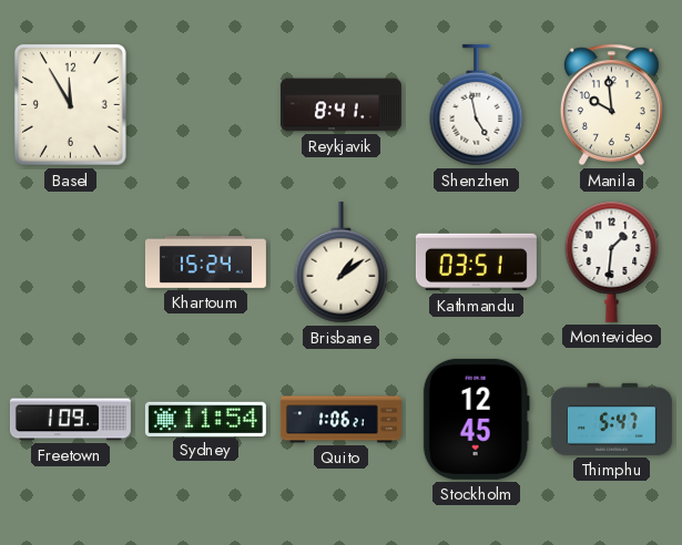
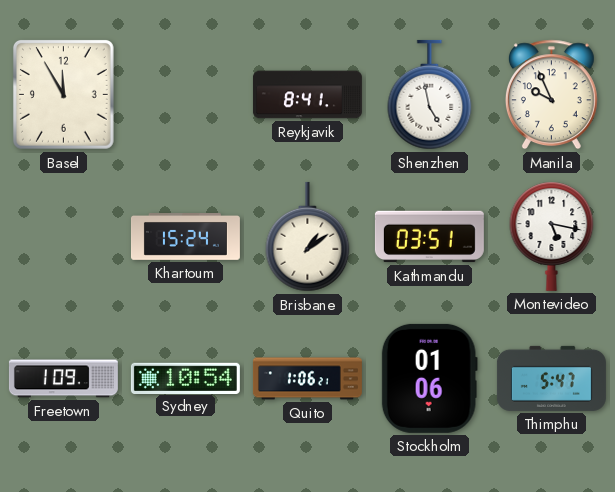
Manila: 9:59 -> 9:56
Montevideo: 1:31 -> 5:17
Sydney: 11:54 -> 10:54
Stockholm: 12:45 -> 01:06
